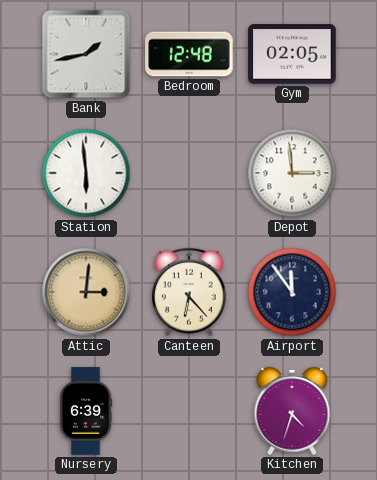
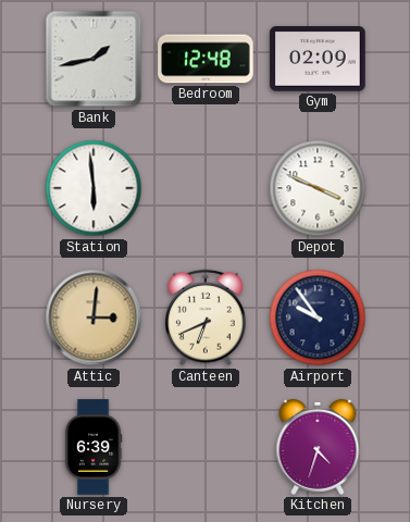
Gym: 02:05 -> 02:09
Depot: 2:59 -> 3:49
Canteen: 6:23 -> 6:41
Airport: 11:54 -> 9:54
